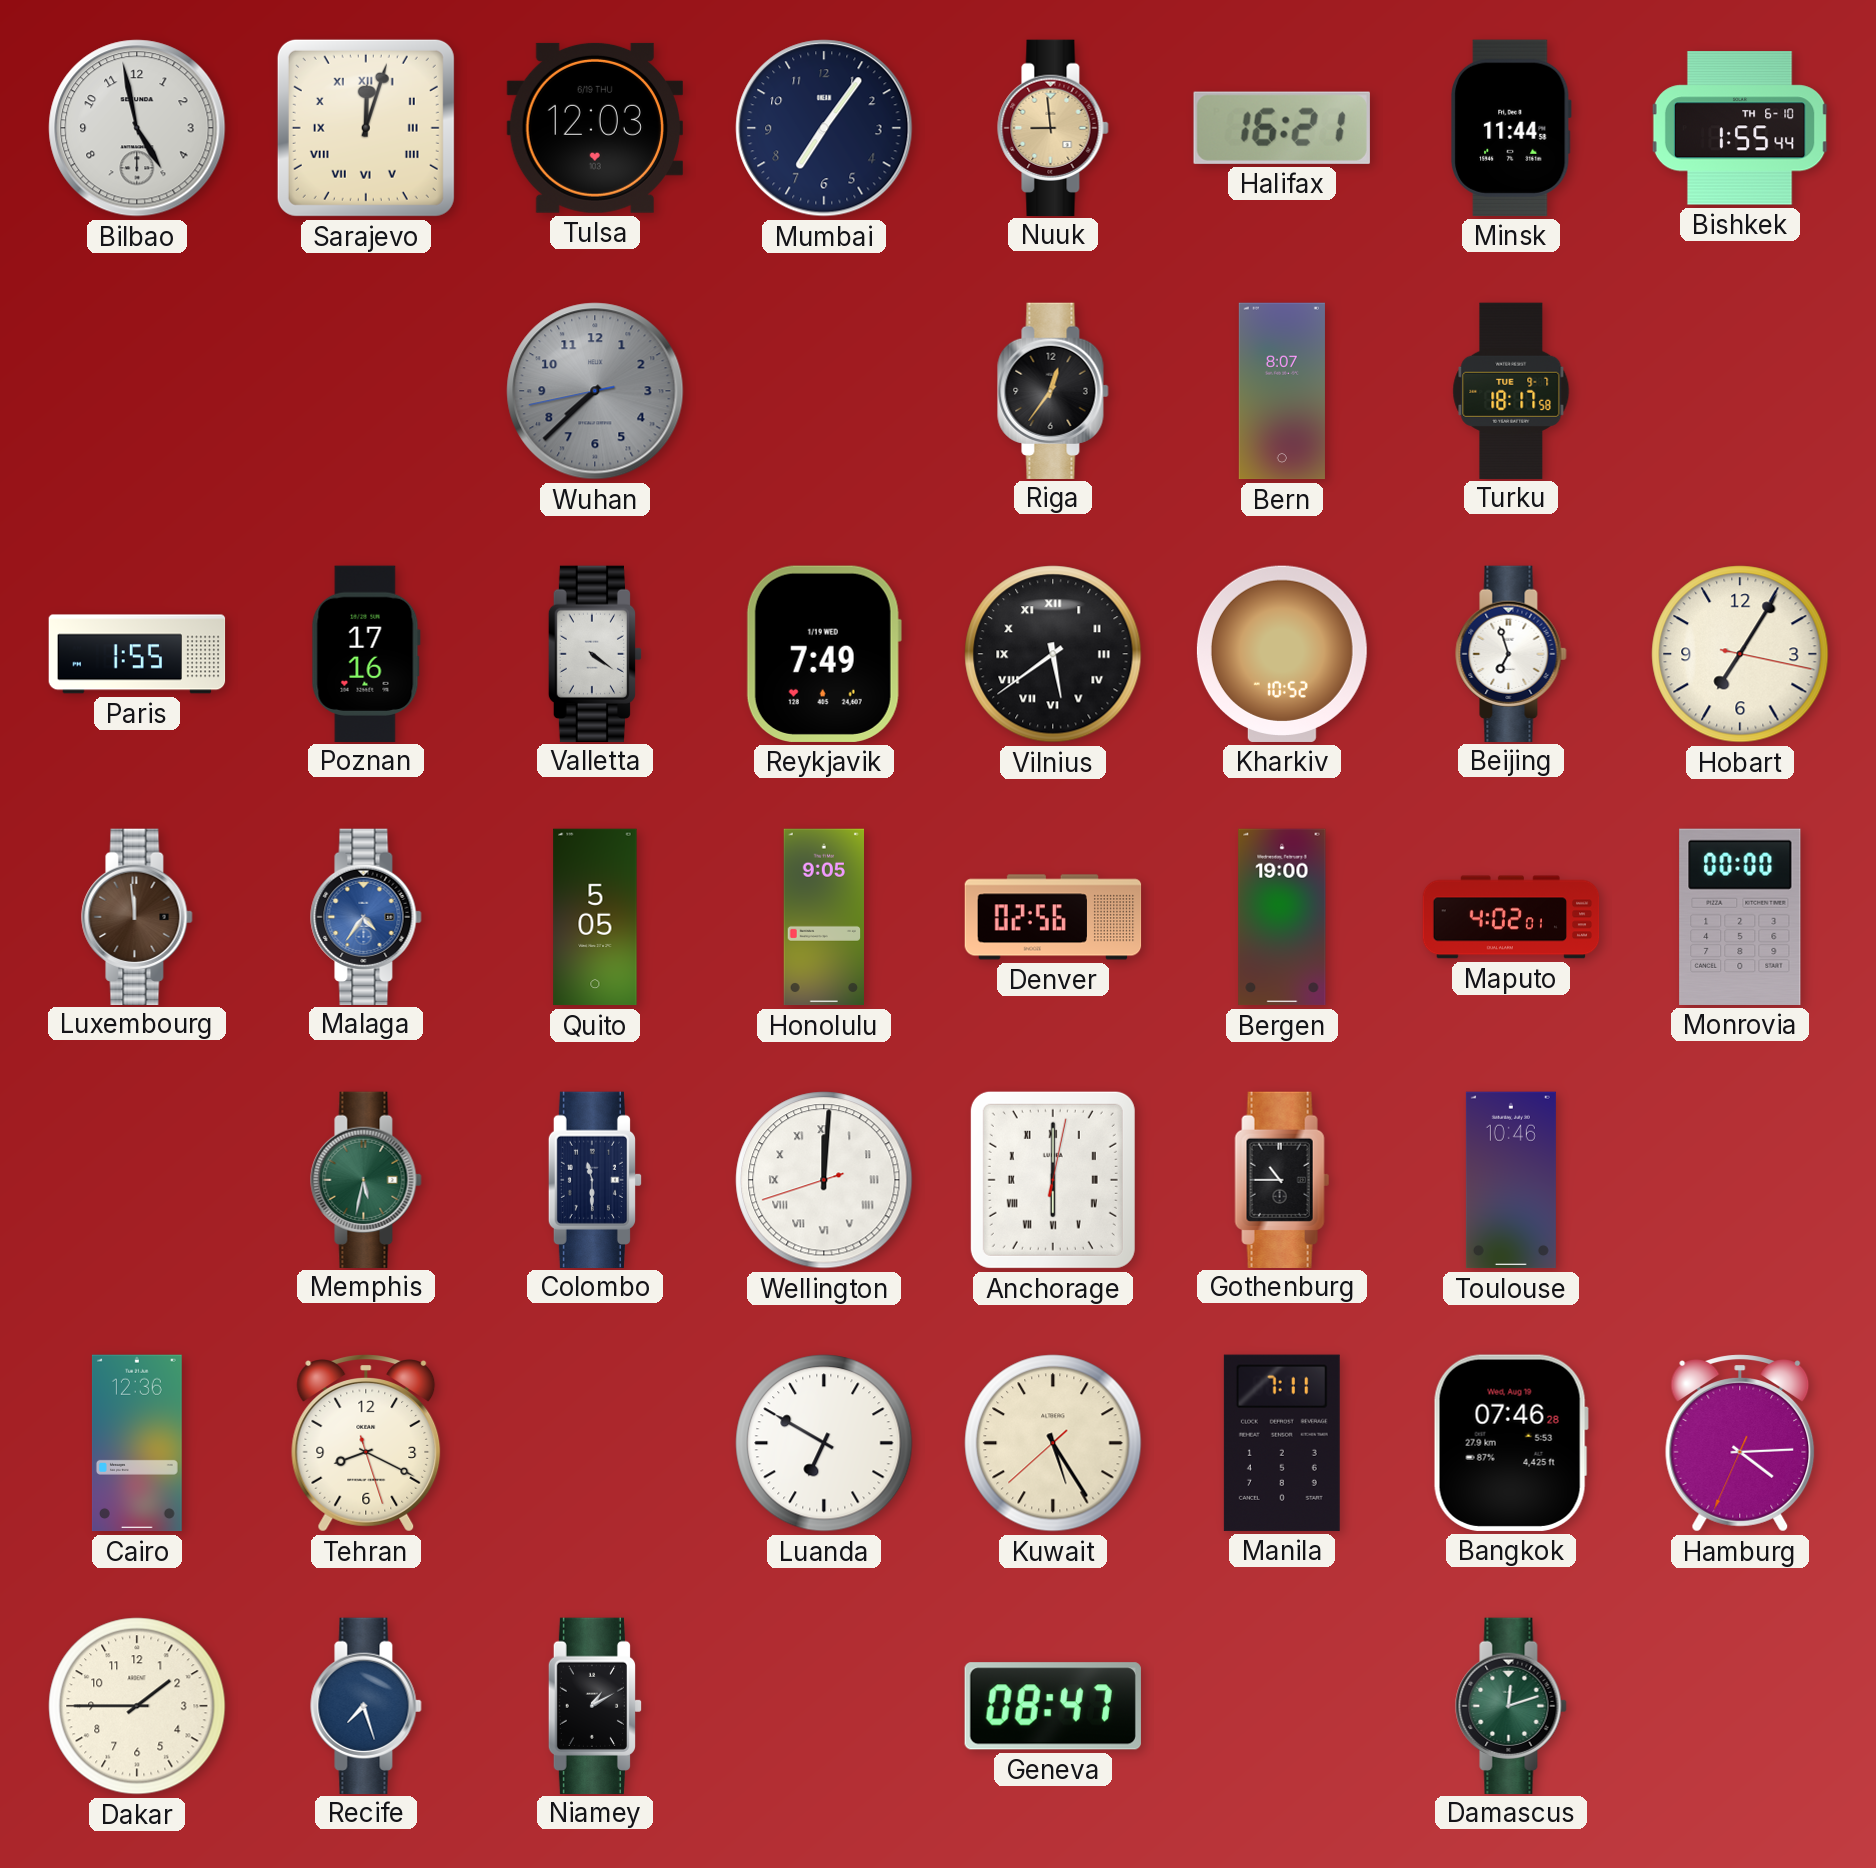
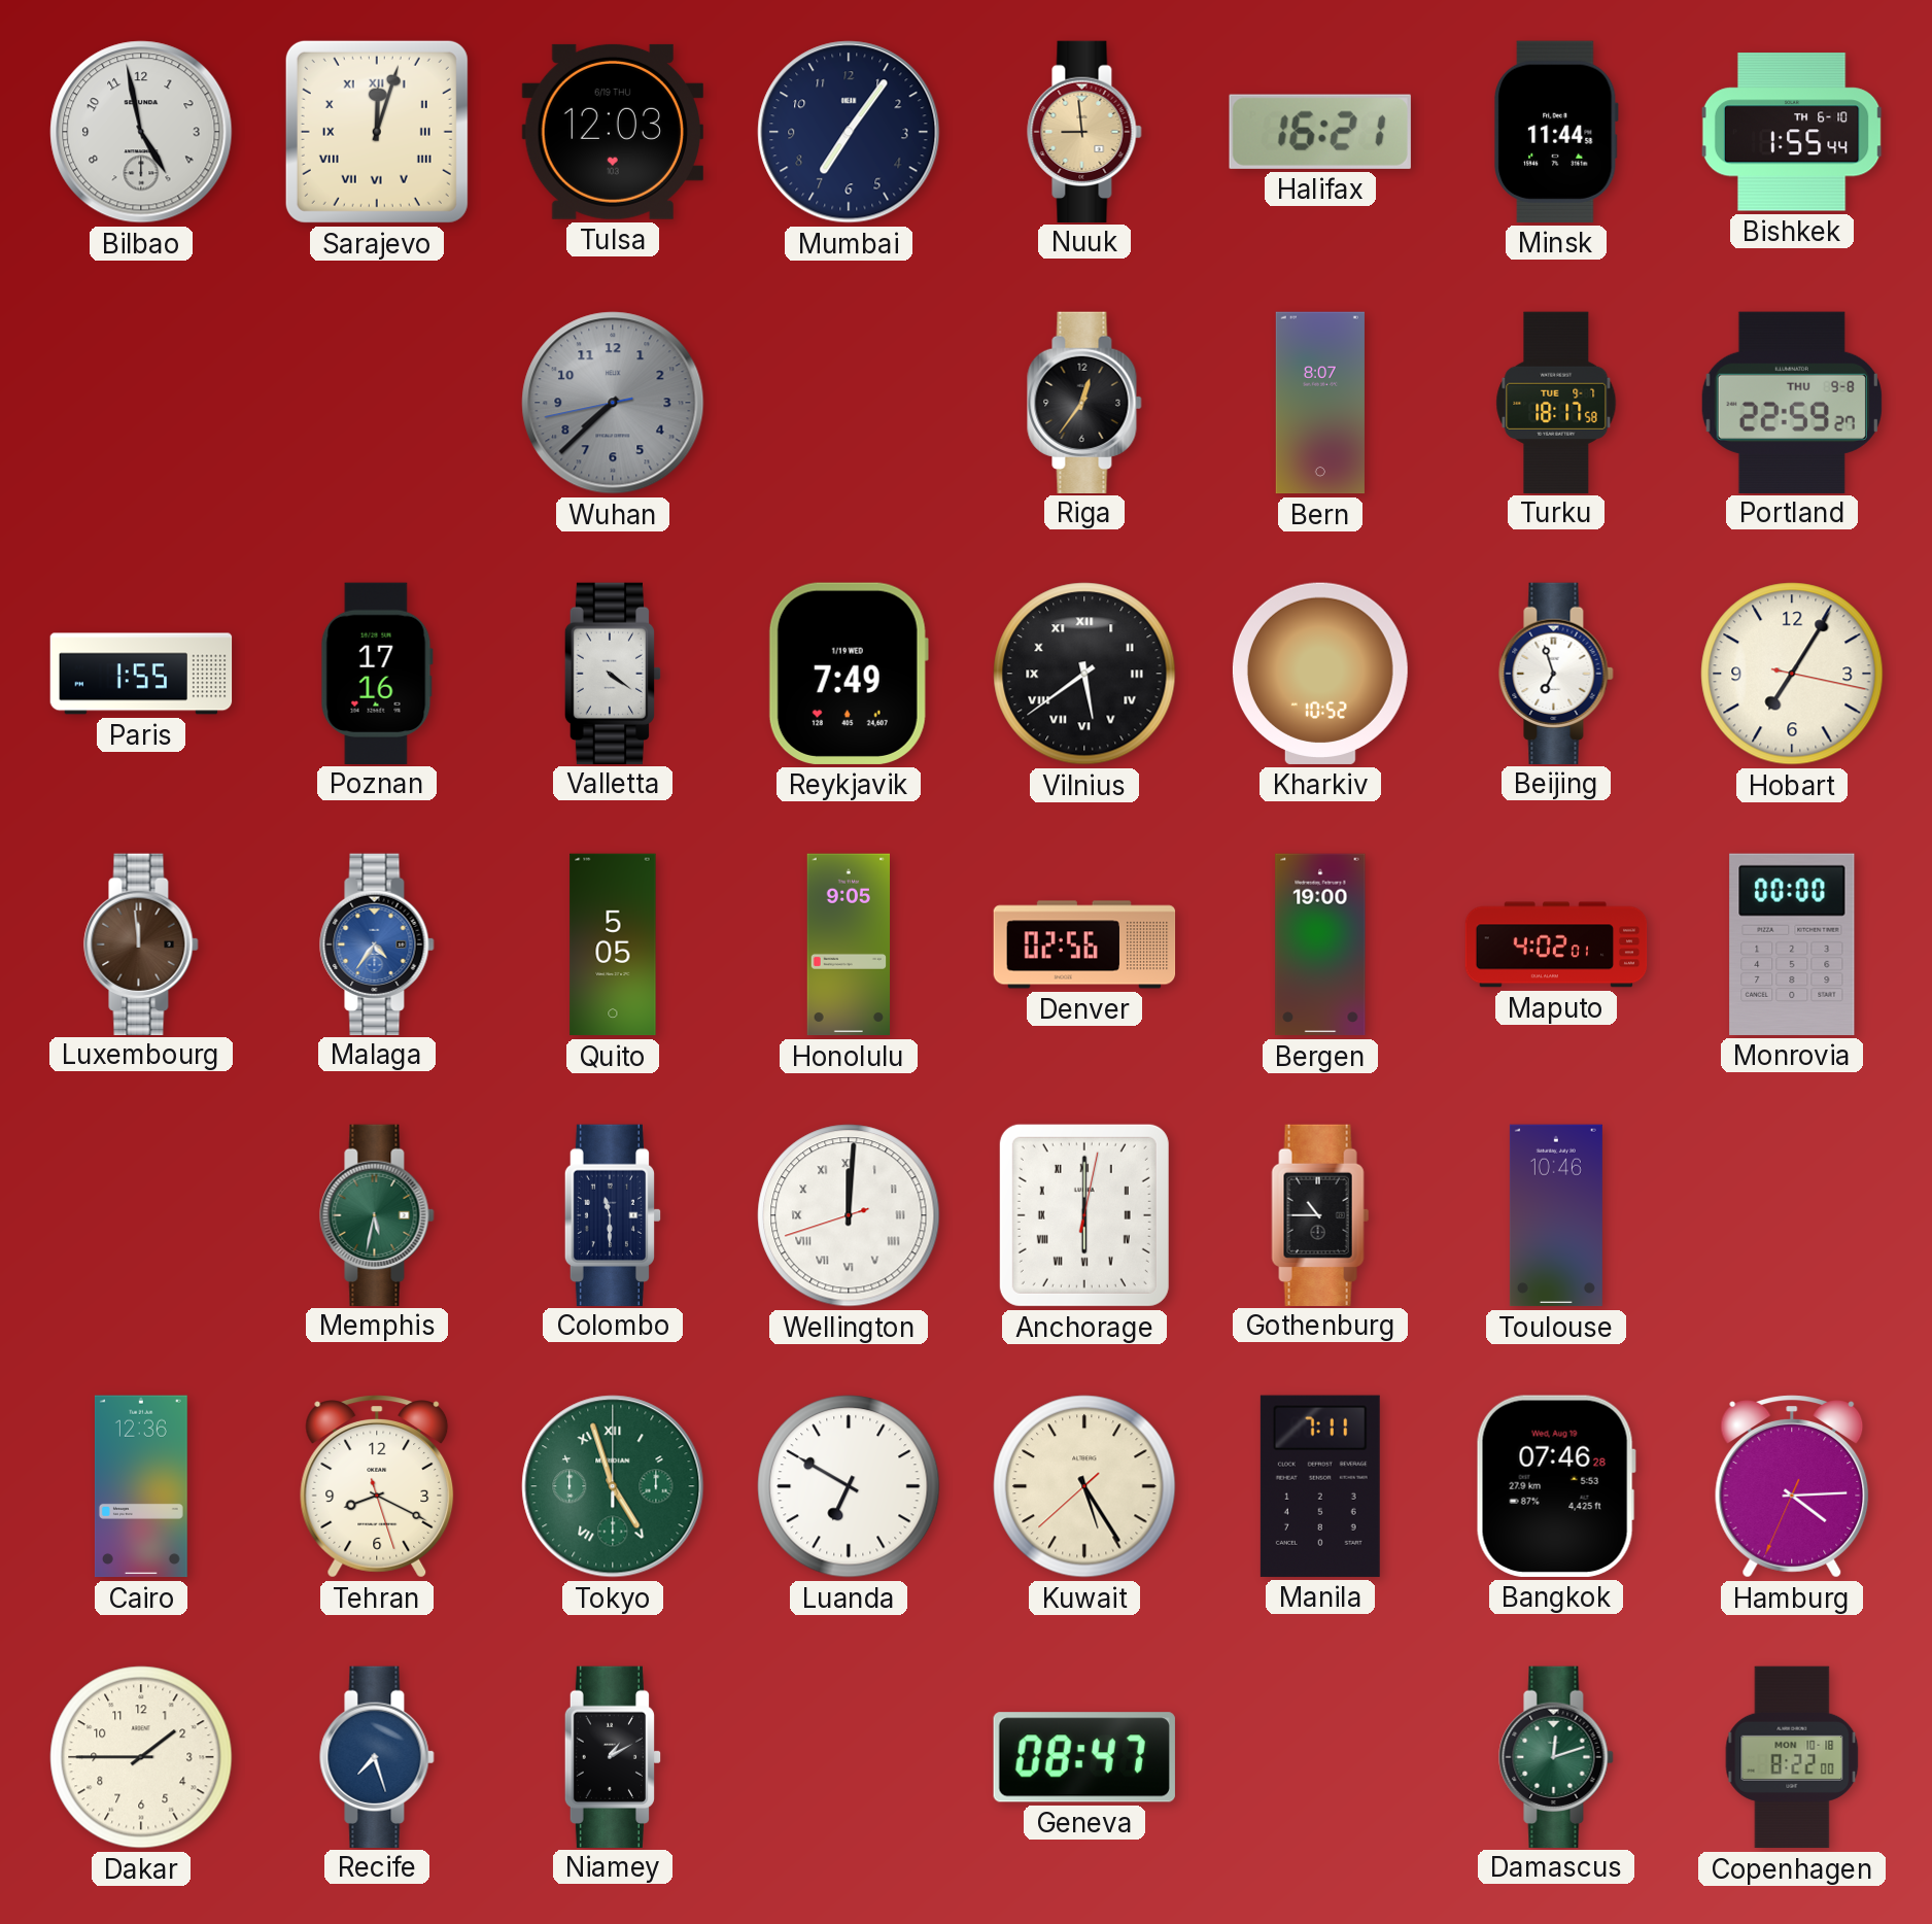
Portland: none -> 22:59
Tokyo: none -> 4:57
Copenhagen: none -> 8:22
